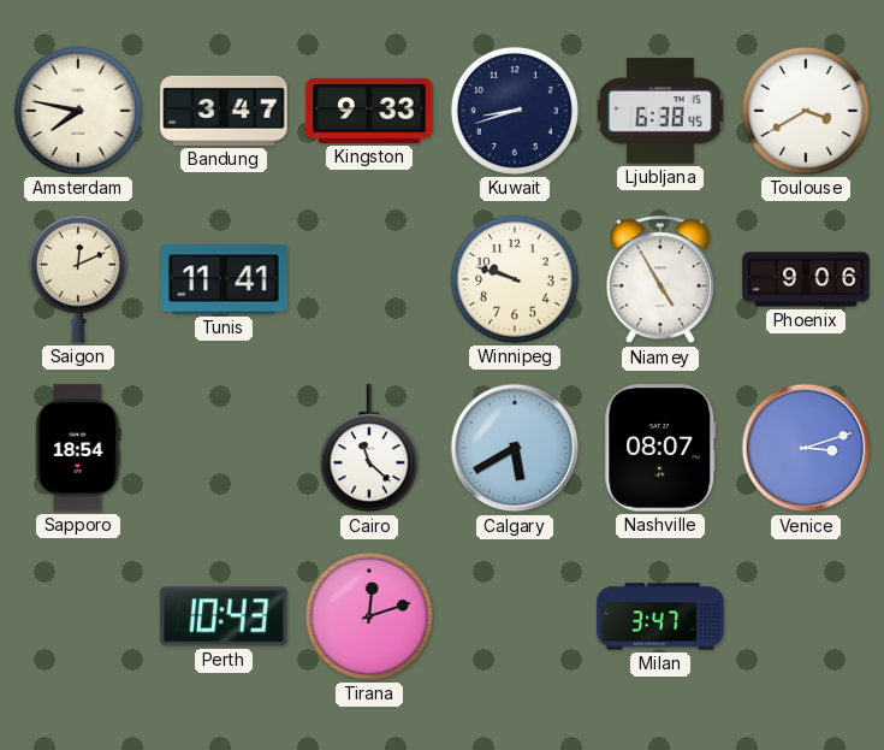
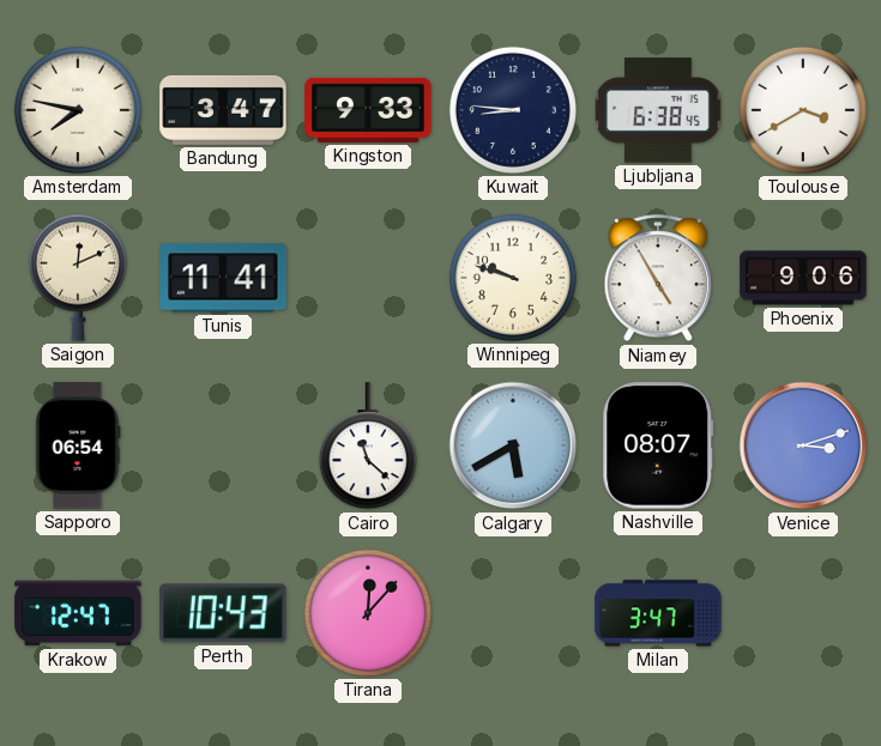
Kuwait: 8:42 -> 8:46
Sapporo: 18:54 -> 06:54
Krakow: none -> 12:47
Tirana: 12:12 -> 12:07
